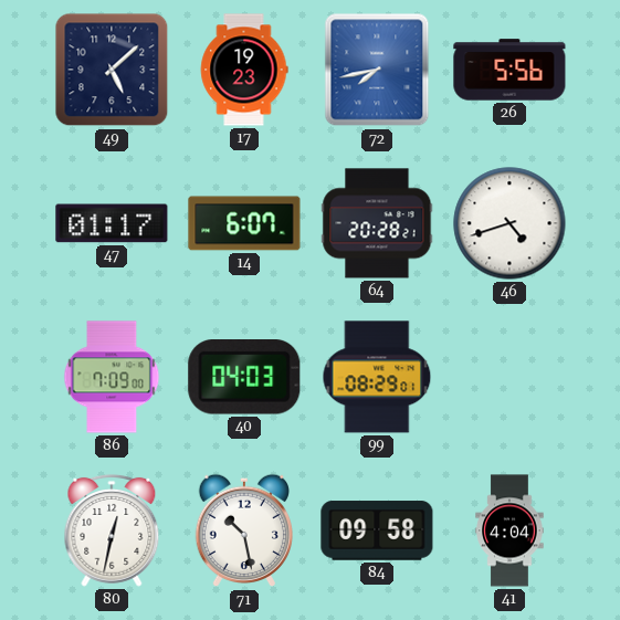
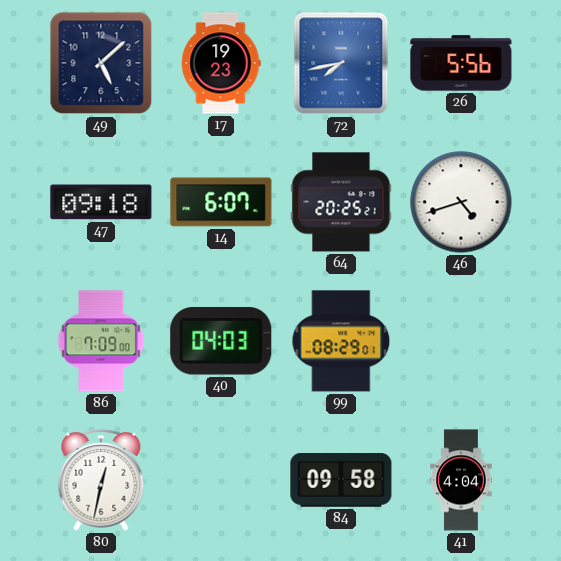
47: 01:17 -> 09:18
64: 20:28 -> 20:25
71: 10:28 -> none
